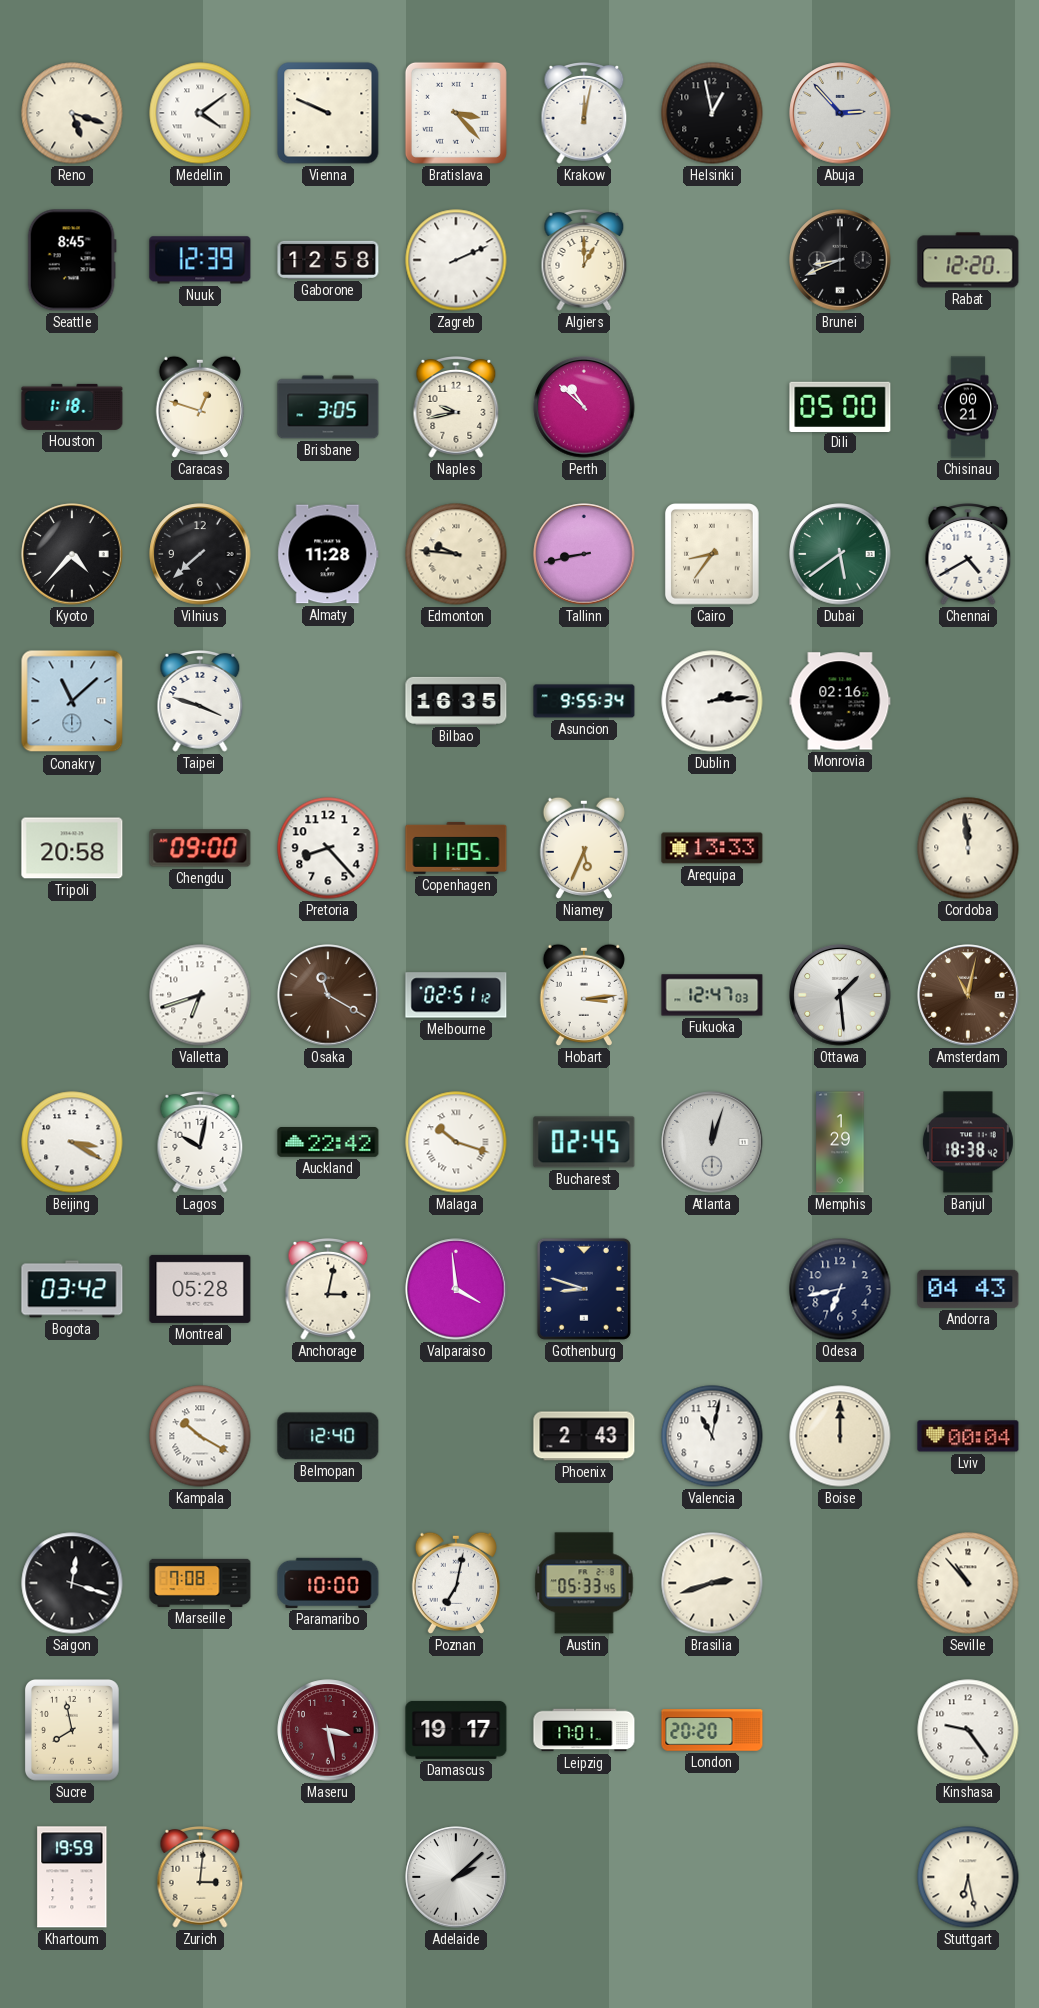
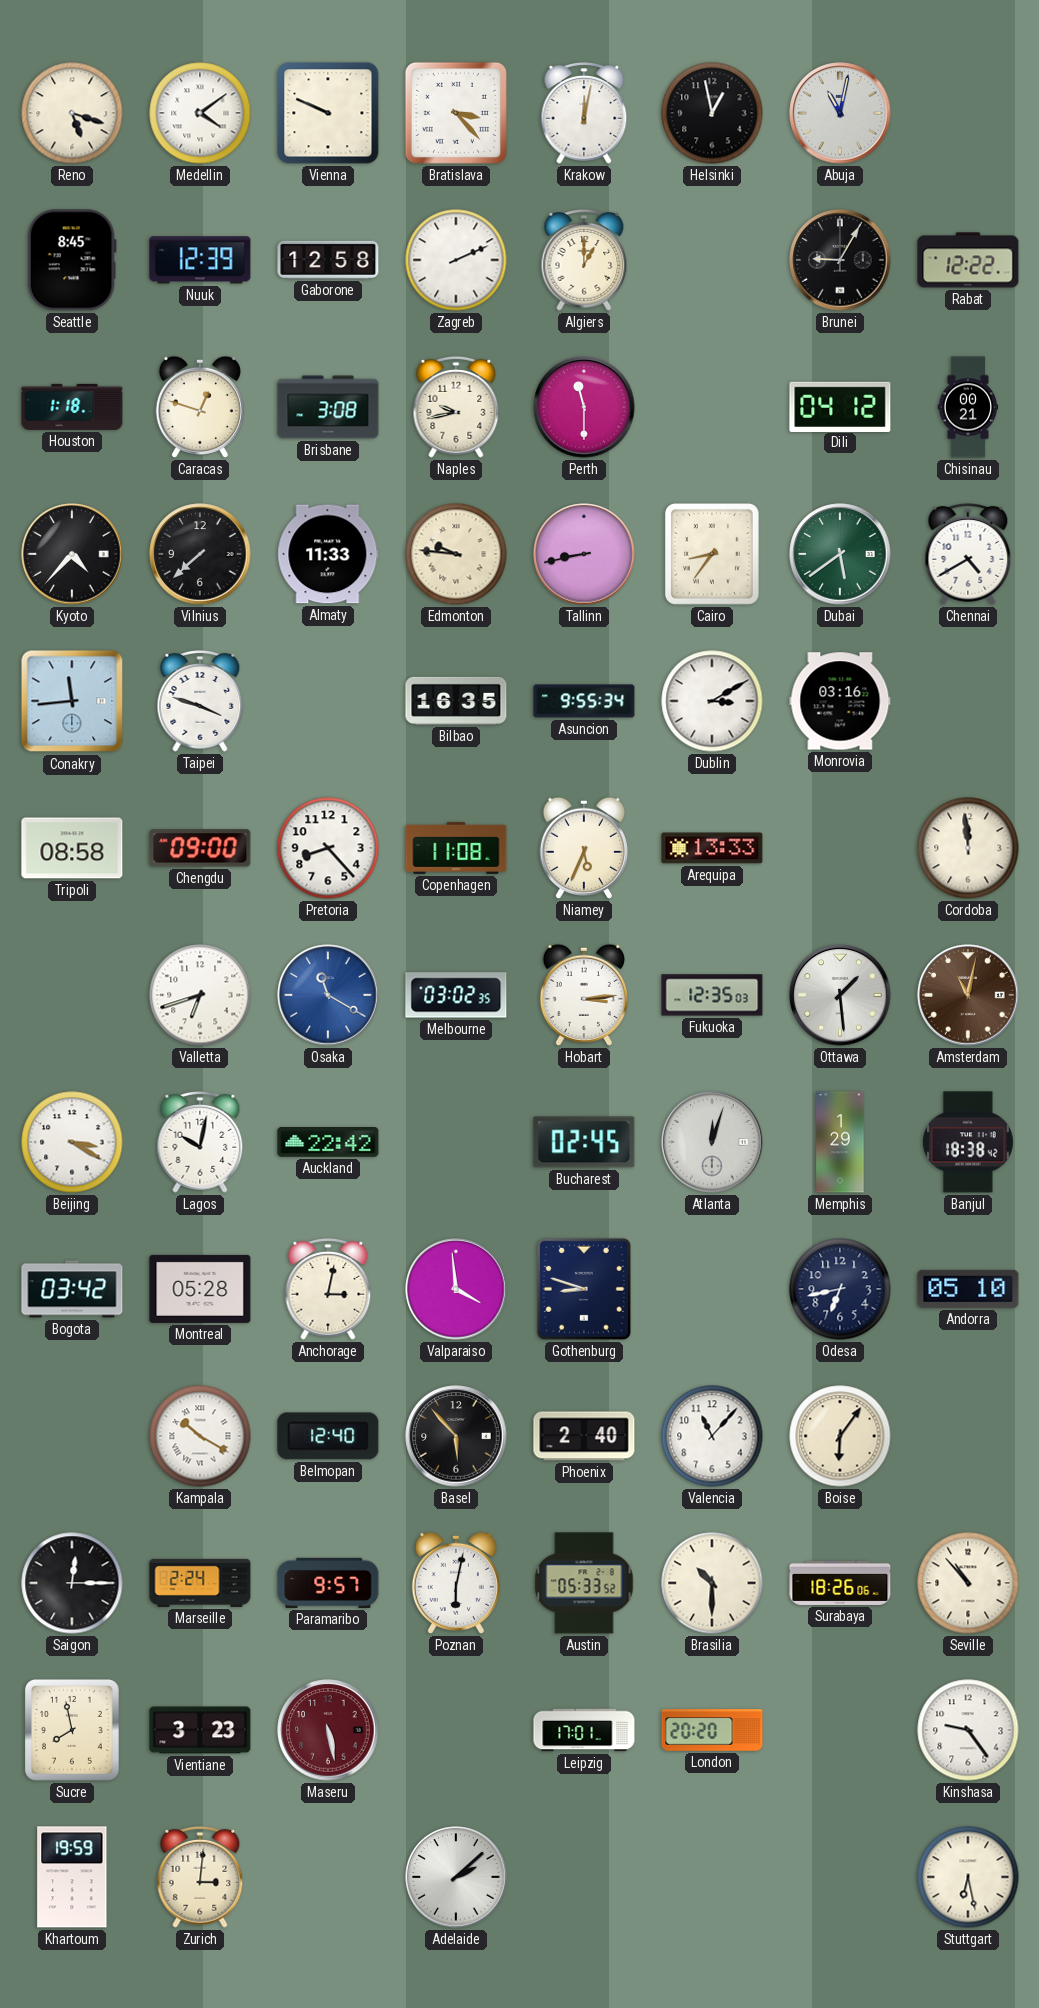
Abuja: 2:53 -> 11:02
Brunei: 8:41 -> 9:05
Rabat: 12:20 -> 12:22
Brisbane: 3:05 -> 3:08
Perth: 10:52 -> 11:30
Dili: 05:00 -> 04:12
Almaty: 11:28 -> 11:33
Conakry: 11:08 -> 11:44
Dublin: 2:14 -> 3:10
Monrovia: 02:16 -> 03:16
Tripoli: 20:58 -> 08:58
Copenhagen: 11:05 -> 11:08
Osaka dial: brown -> blue
Melbourne: 02:51 -> 03:02
Fukuoka: 12:47 -> 12:35
Malaga: 10:18 -> none
Andorra: 04:43 -> 05:10
Basel: none -> 5:53
Phoenix: 2:43 -> 2:40
Valencia: 11:02 -> 11:07
Boise: 12:00 -> 6:06
Lviv: 00:04 -> none
Saigon: 12:18 -> 12:15
Marseille: 7:08 -> 2:24
Paramaribo: 10:00 -> 9:57
Poznan: 7:02 -> 6:02
Austin: 05:33:45 -> 05:33:52
Brasilia: 2:42 -> 10:30
Surabaya: none -> 18:26
Vientiane: none -> 3:23
Maseru: 3:28 -> 5:28
Damascus: 19:17 -> none
